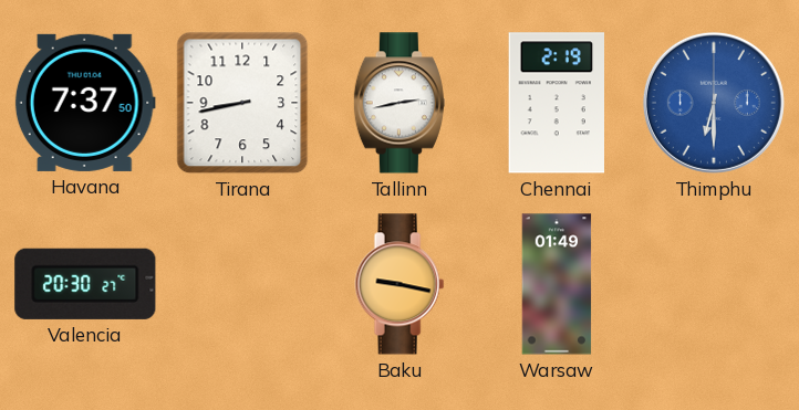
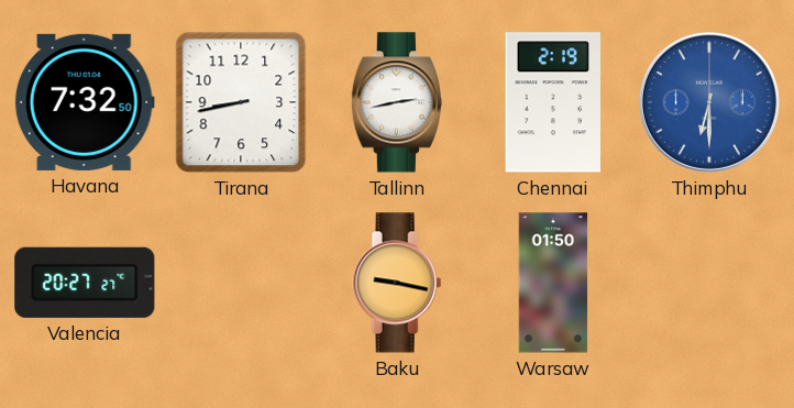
Havana: 7:37 -> 7:32
Valencia: 20:30 -> 20:27
Warsaw: 01:49 -> 01:50
